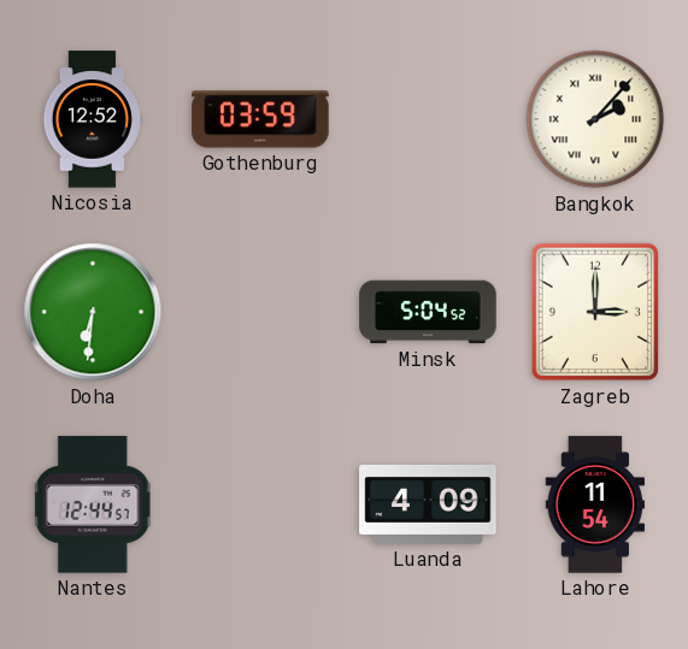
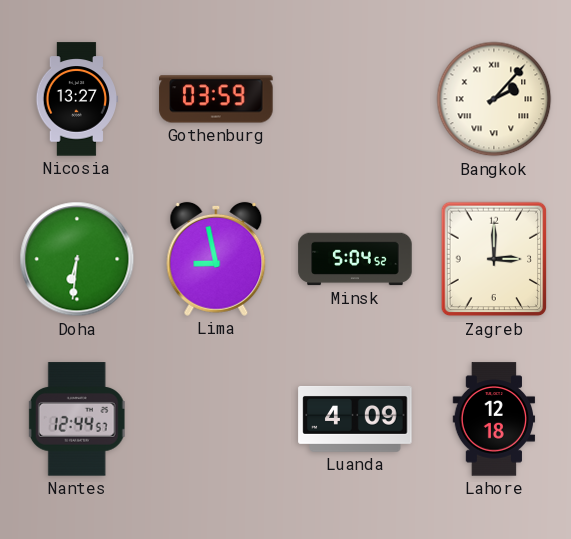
Nicosia: 12:52 -> 13:27
Lima: none -> 8:58
Lahore: 11:54 -> 12:18
